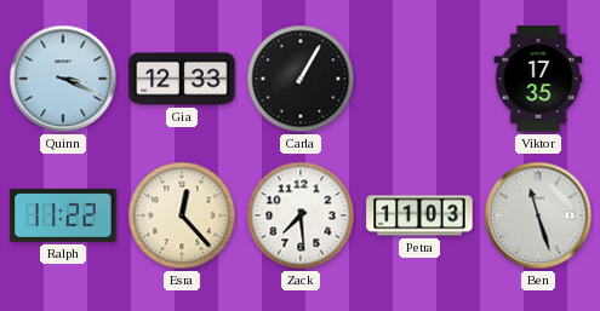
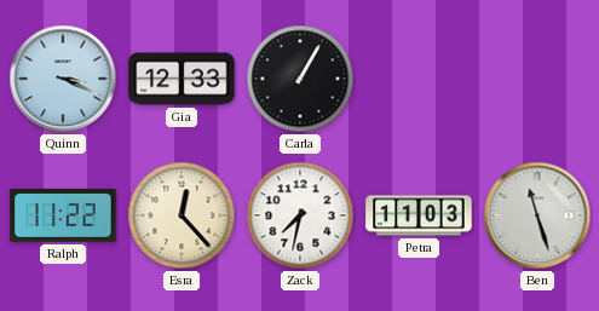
Viktor: 17:35 -> none
Zack: 7:29 -> 7:32
